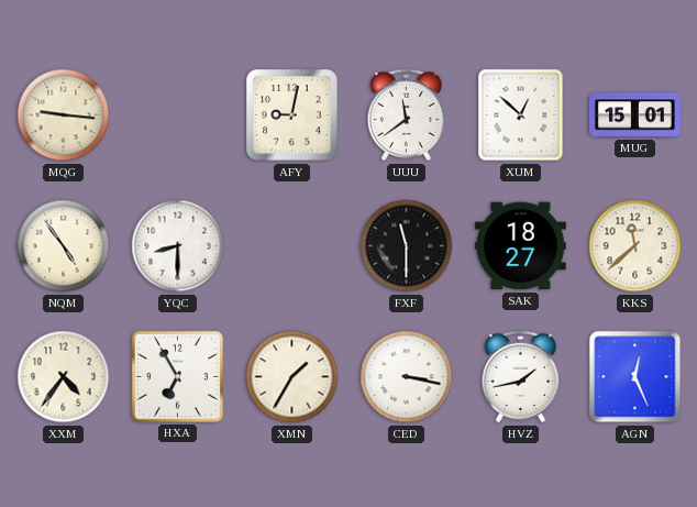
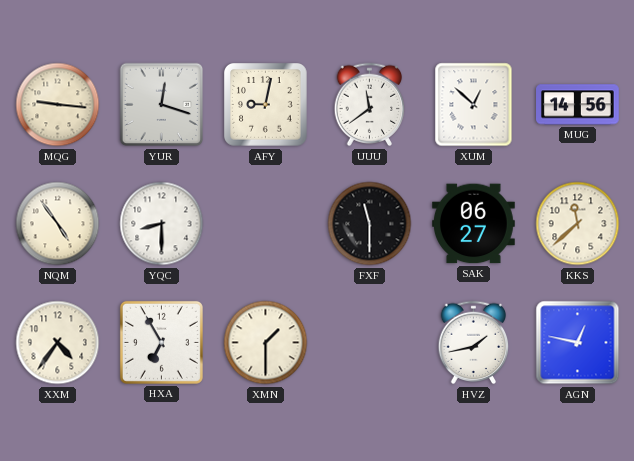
YUR: none -> 12:18
MUG: 15:01 -> 14:56
SAK: 18:27 -> 06:27
XMN: 1:35 -> 1:30
CED: 3:17 -> none
AGN: 12:26 -> 12:47
